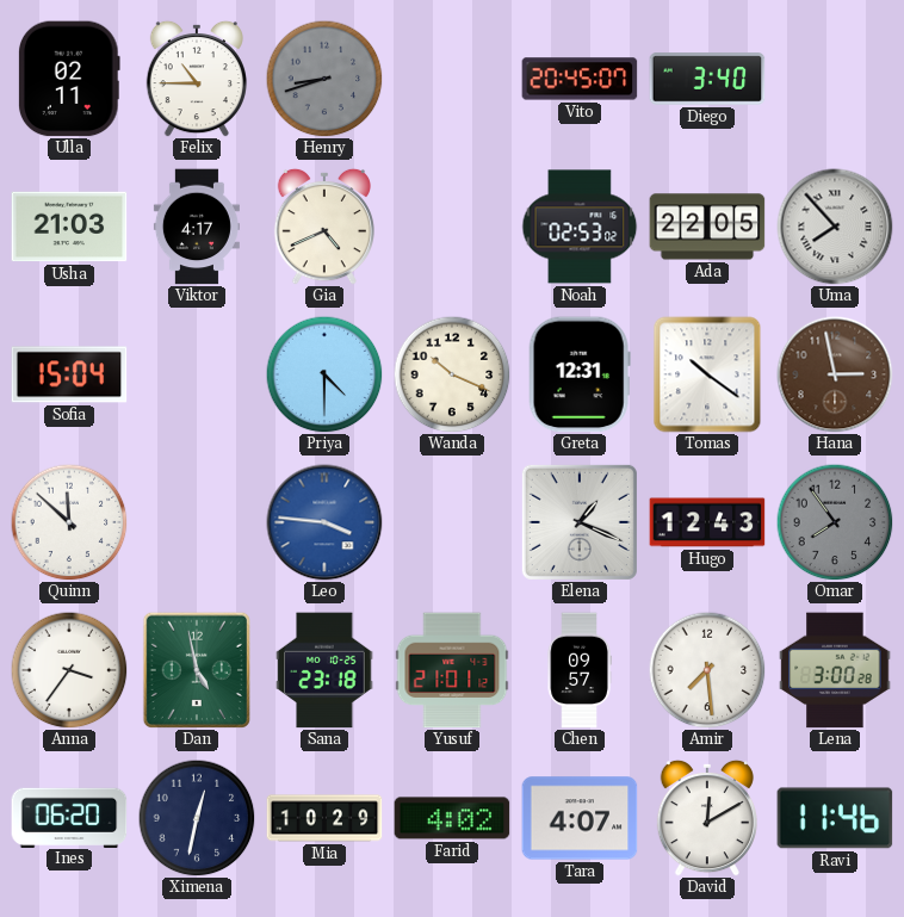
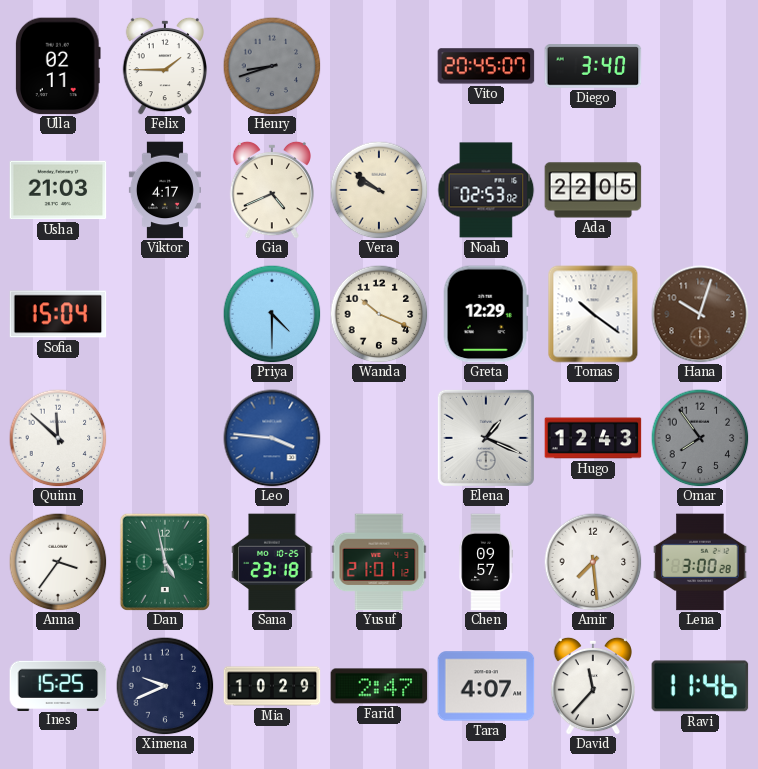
Felix: 10:45 -> 1:45
Vera: none -> 9:51
Uma: 7:53 -> none
Greta: 12:31 -> 12:29
Hana: 2:58 -> 10:03
Ines: 06:20 -> 15:25
Ximena: 12:32 -> 9:41
Farid: 4:02 -> 2:47
David: 12:10 -> 11:37
